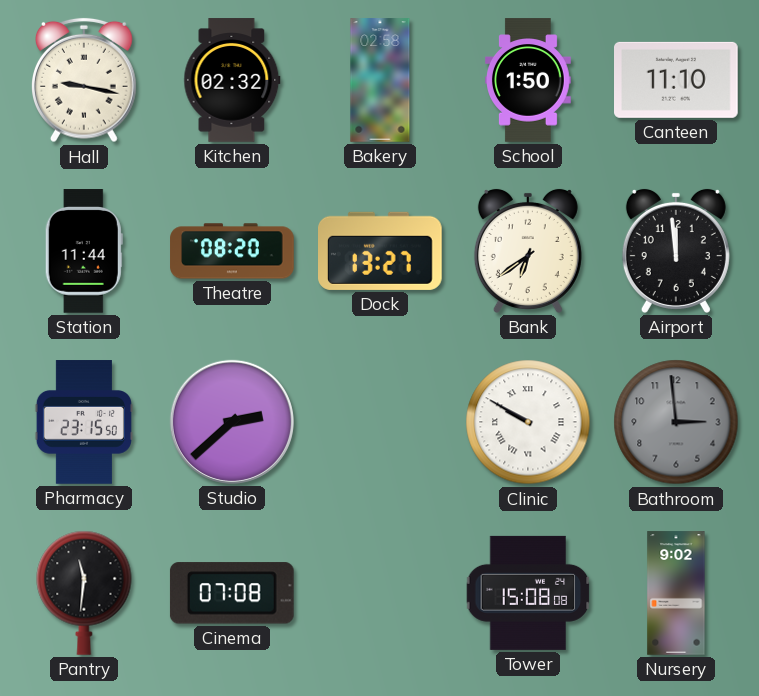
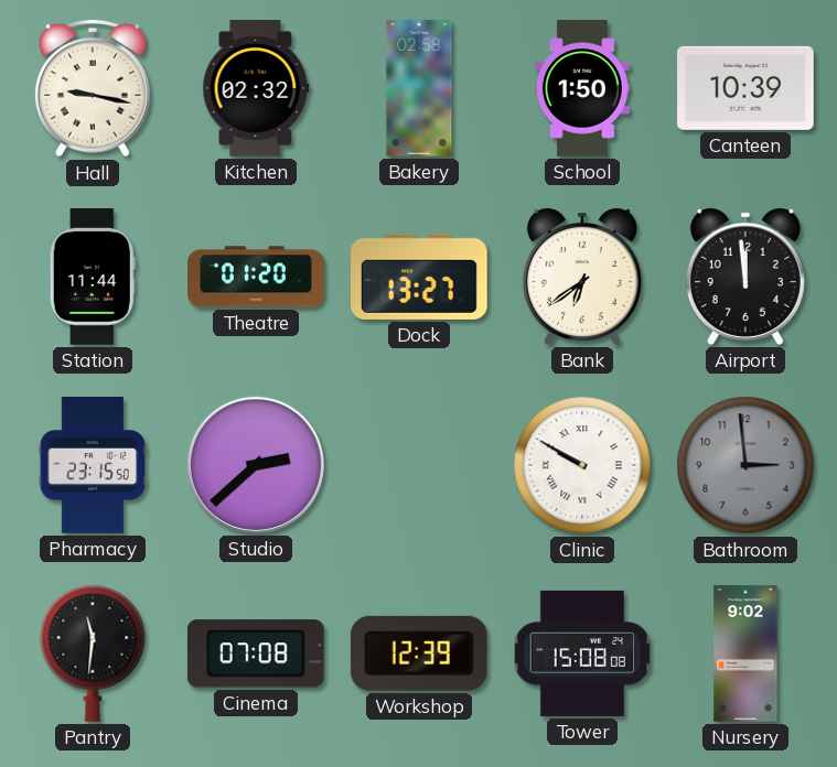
Canteen: 11:10 -> 10:39
Theatre: 08:20 -> 01:20
Workshop: none -> 12:39
